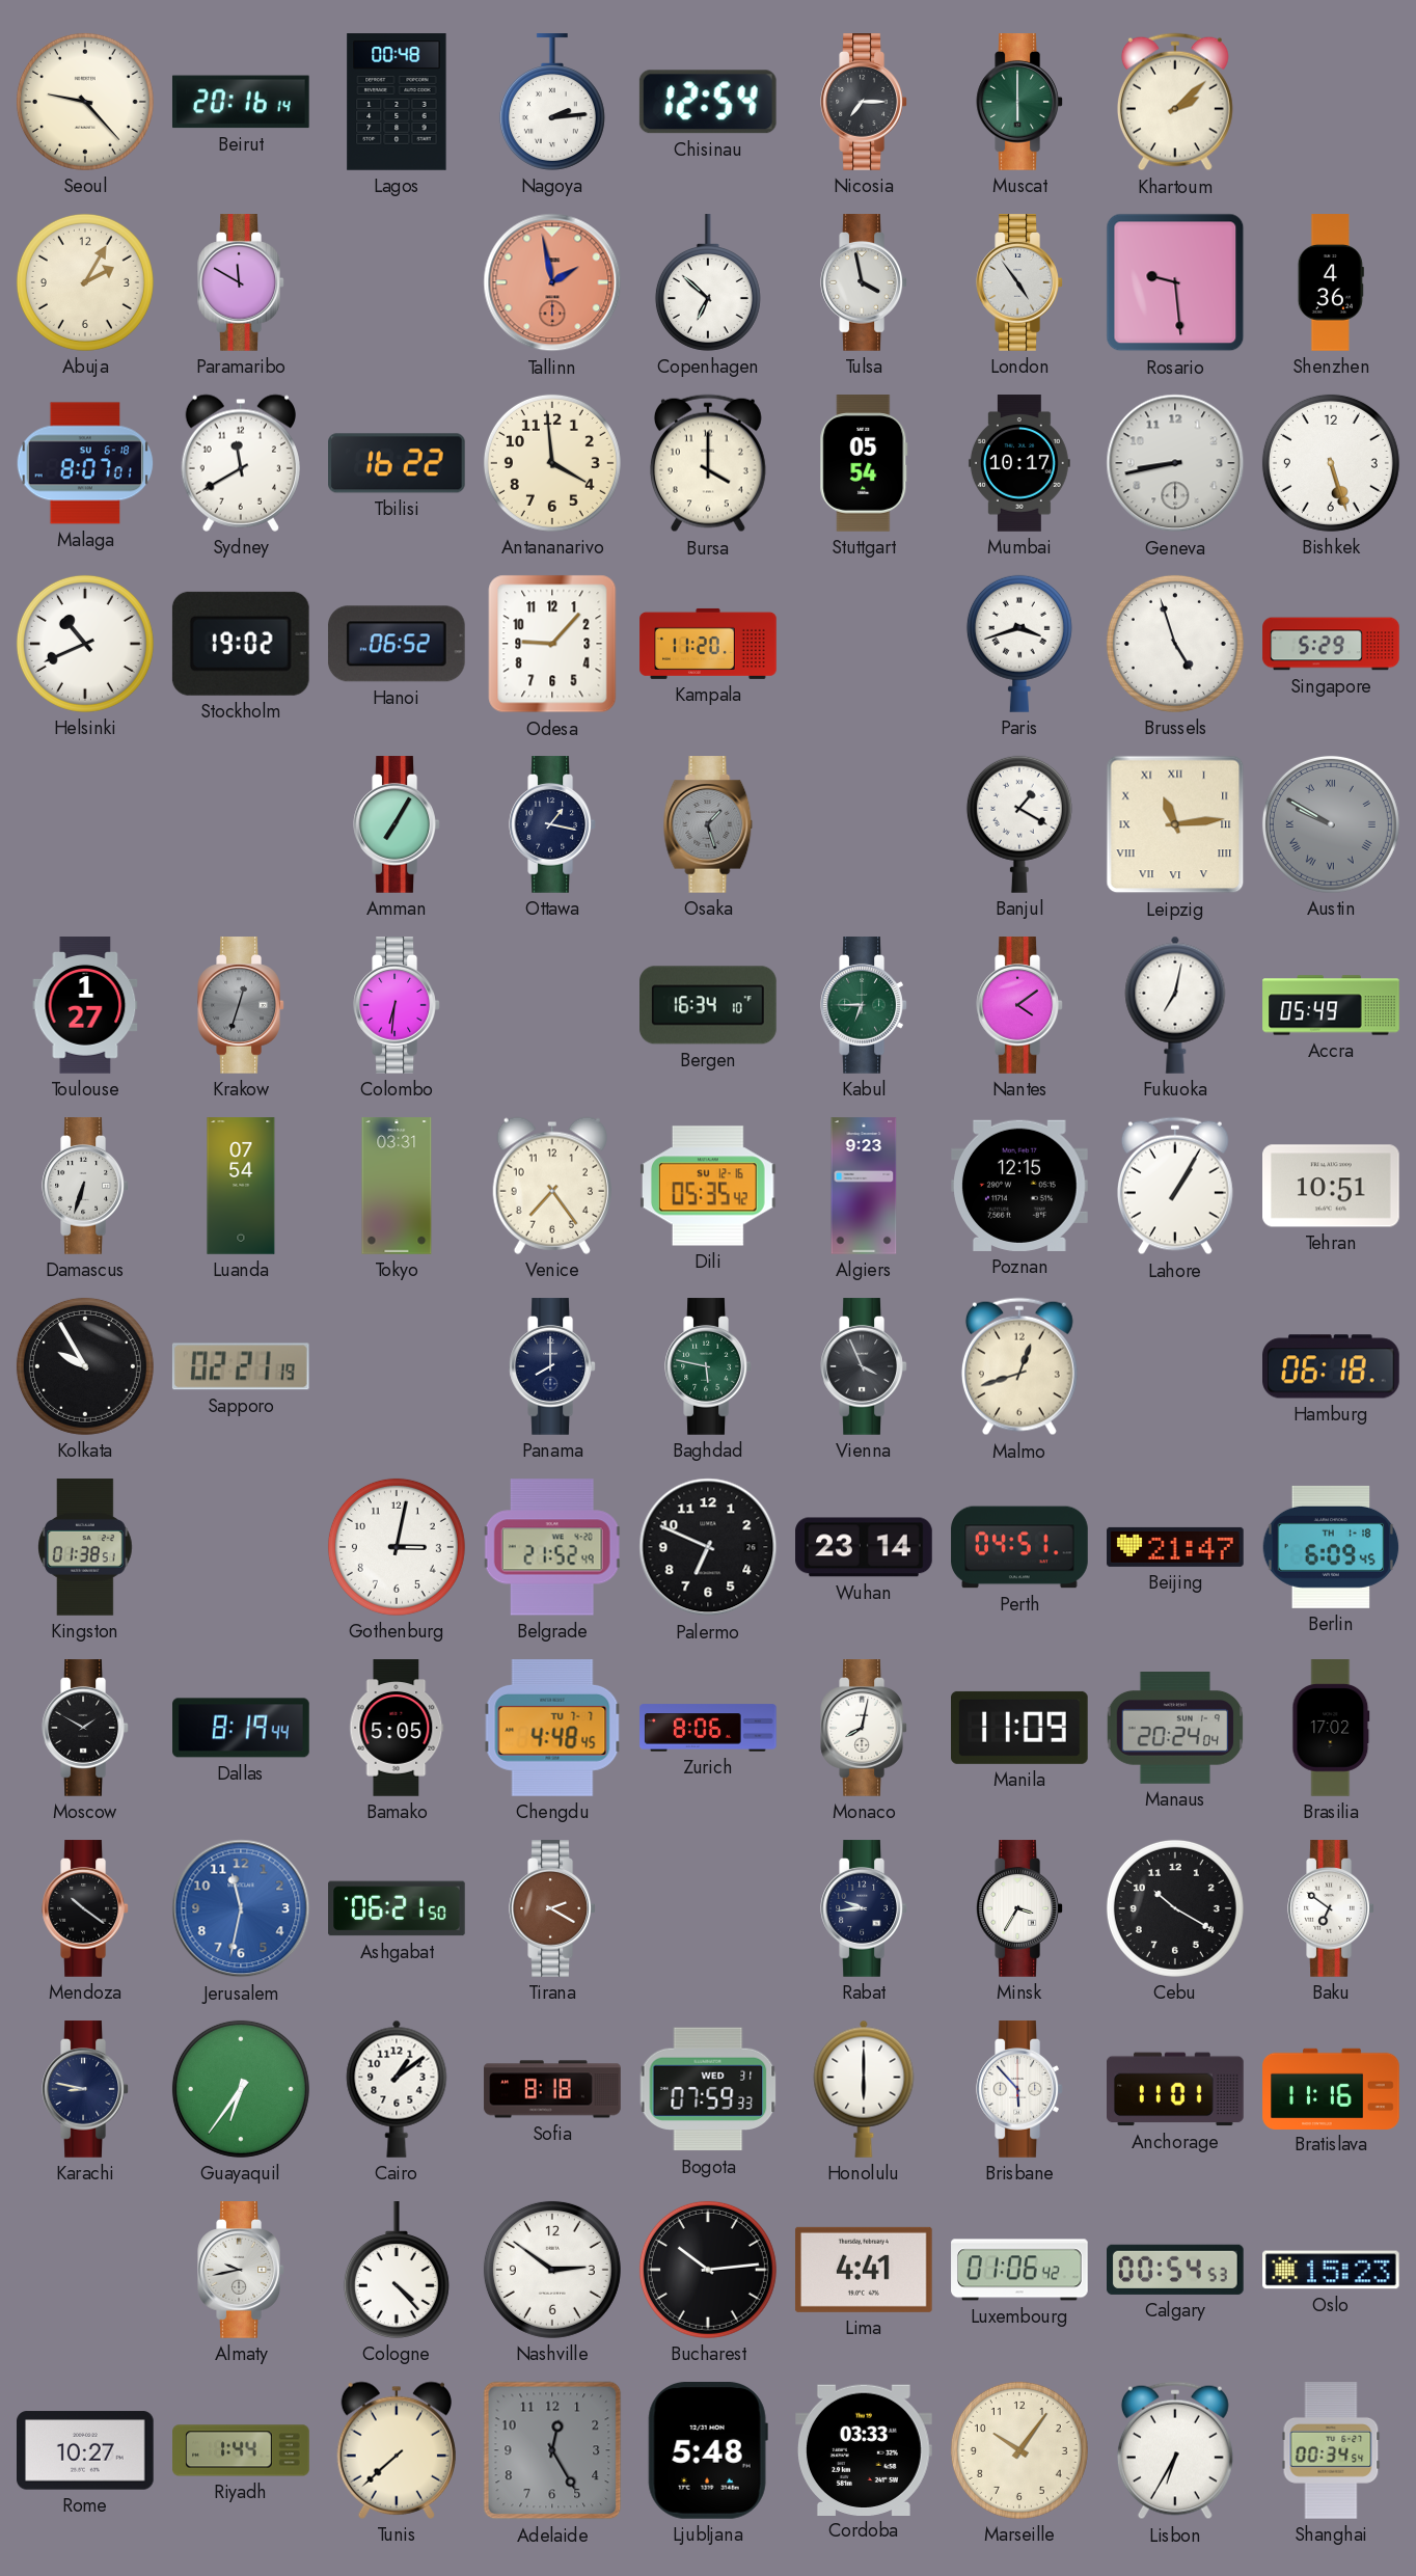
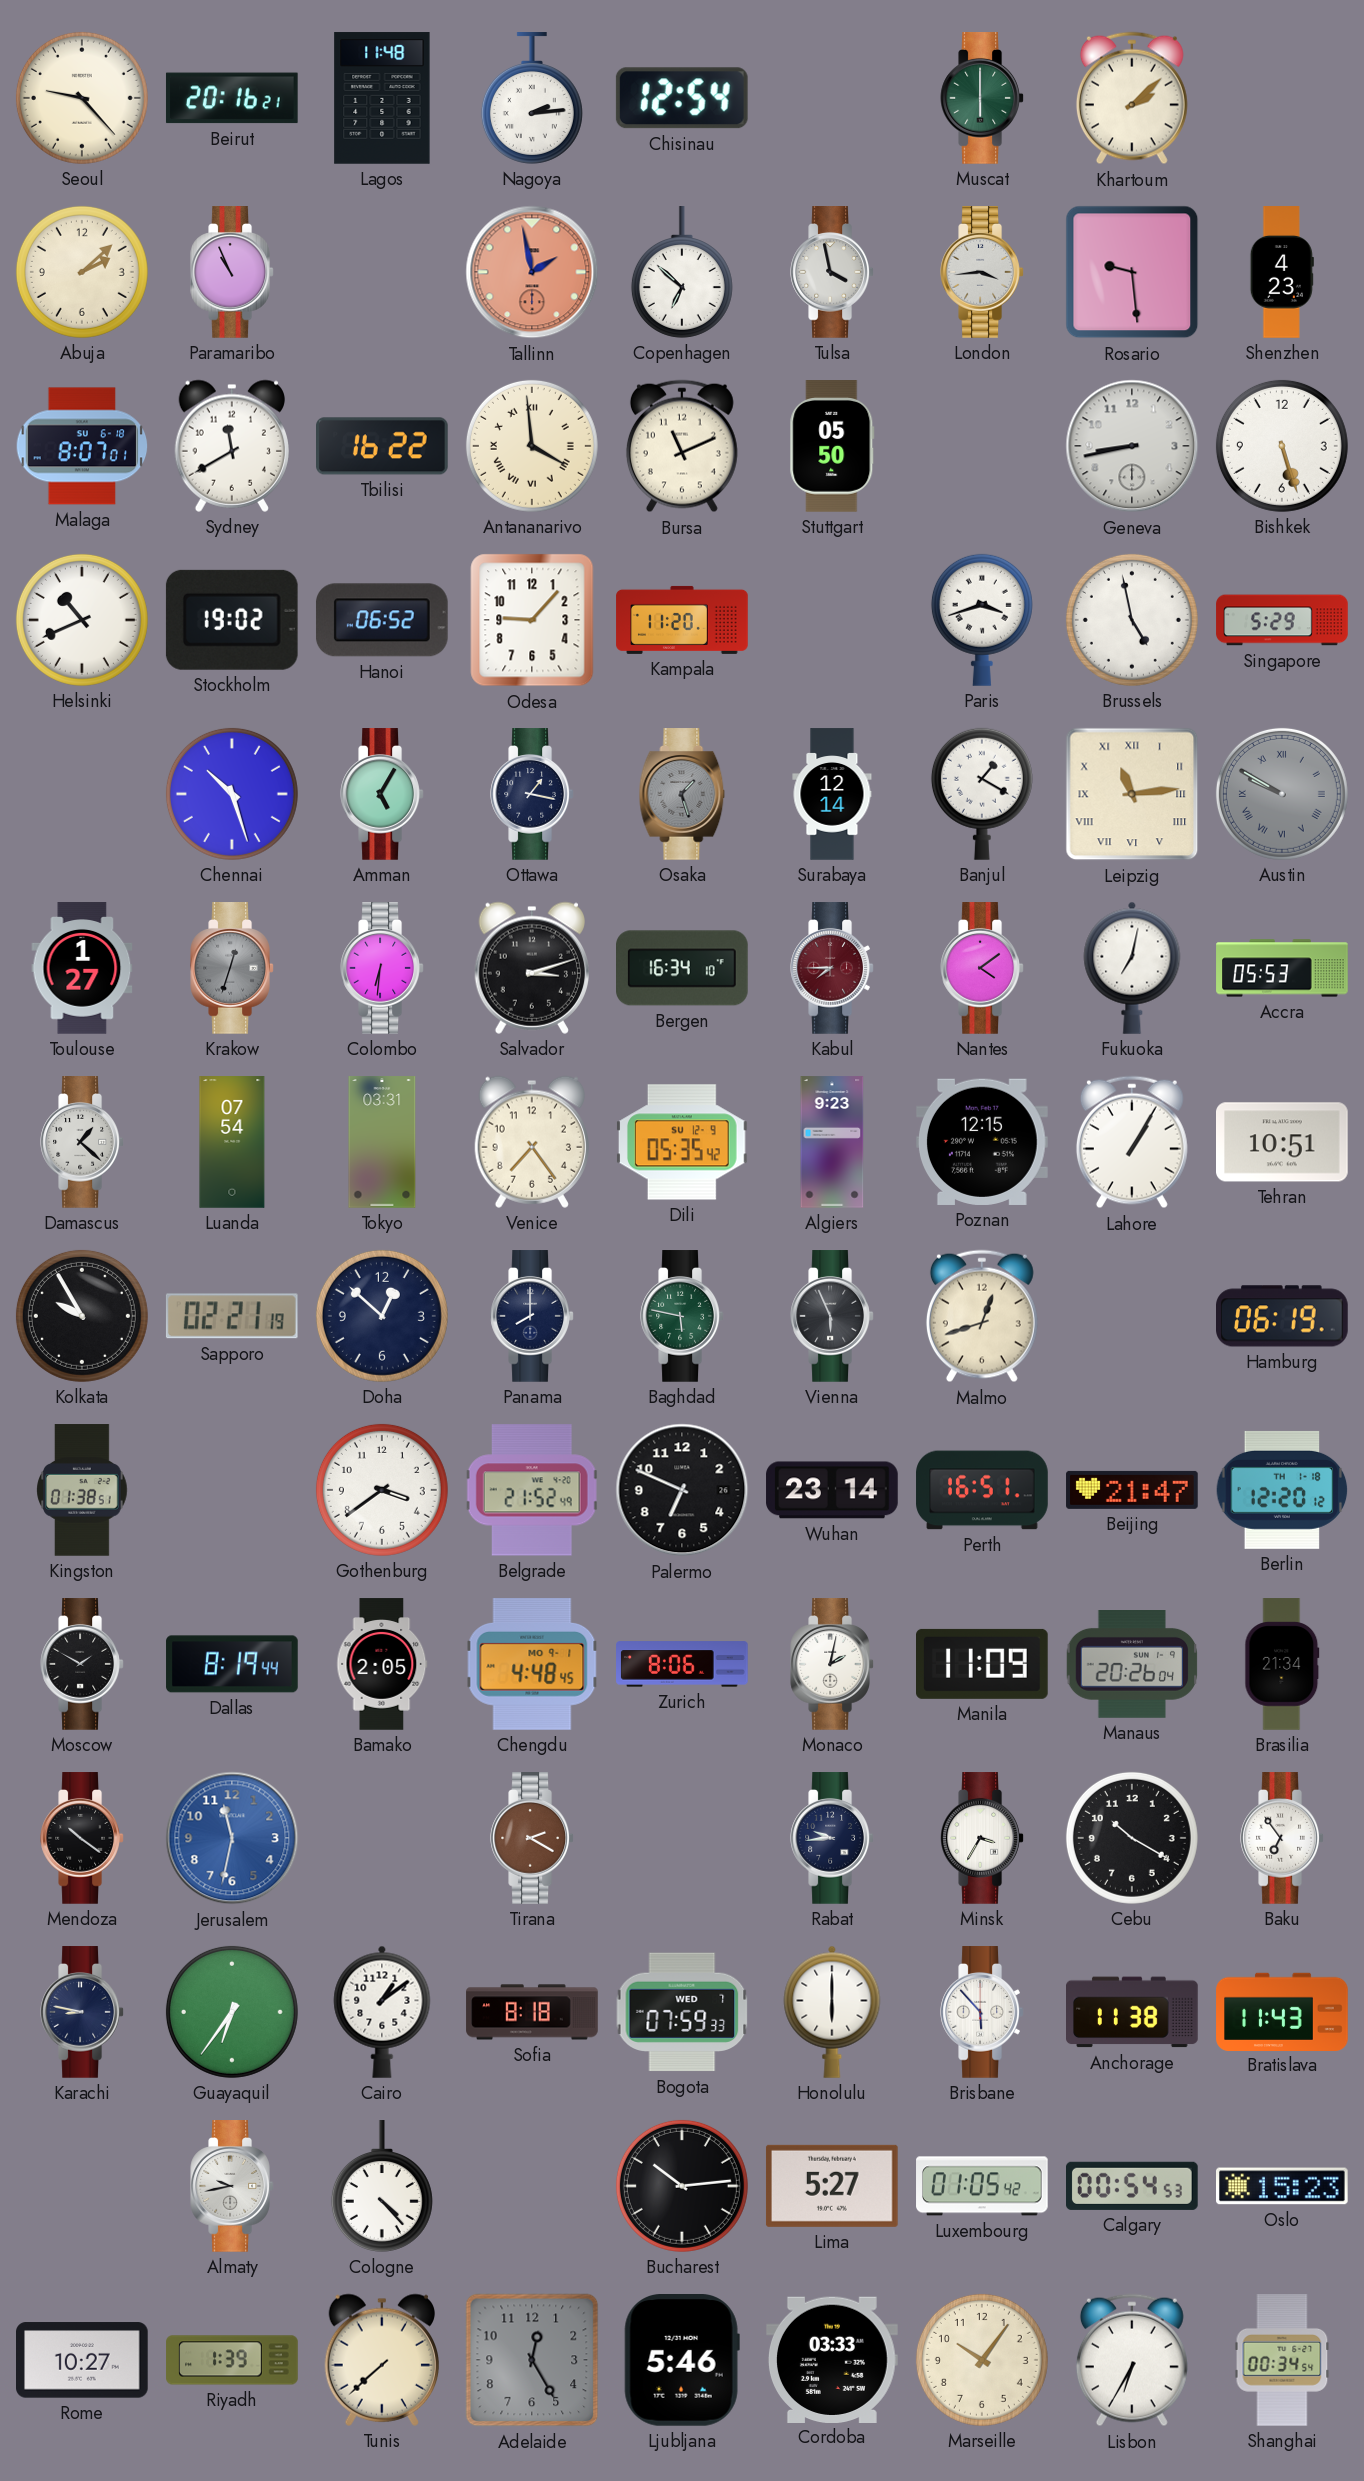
Beirut: 20:16:14 -> 20:16:21
Lagos: 00:48 -> 11:48
Nicosia: 7:15 -> none
Abuja: 2:05 -> 2:08
Paramaribo: 11:50 -> 10:56
London: 4:54 -> 3:44
Shenzhen: 4:36 -> 4:23
Antananarivo numerals: Arabic -> Roman
Bursa: 4:00 -> 11:11
Stuttgart: 05:54 -> 05:50
Mumbai: 10:17 -> none
Brussels: 4:57 -> 4:58
Chennai: none -> 10:27
Amman: 7:05 -> 5:05
Surabaya: none -> 12:14
Salvador: none -> 3:12
Kabul: 6:45 -> 7:45
Kabul dial: green -> burgundy
Accra: 05:49 -> 05:53
Damascus: 6:33 -> 1:22
Dili date: SU 12-16 -> SU 12-9
Doha: none -> 12:52
Vienna: 3:56 -> 5:56
Hamburg: 06:18 -> 06:19
Gothenburg: 3:02 -> 3:39
Perth: 04:51 -> 16:51
Berlin: 6:09 -> 12:20
Bamako: 5:05 -> 2:05
Chengdu date: TU 7-7 -> MO 9-1
Monaco: 8:02 -> 2:02
Manaus: 20:24 -> 20:26
Brasilia: 17:02 -> 21:34
Ashgabat: 06:21 -> none
Baku: 6:51 -> 6:54
Bogota date: WED 31 -> WED 7
Anchorage: 11:01 -> 11:38
Bratislava: 11:16 -> 11:43
Nashville: 2:51 -> none
Lima: 4:41 -> 5:27
Luxembourg: 01:06 -> 01:05
Riyadh: 1:44 -> 1:39
Ljubljana: 5:48 -> 5:46
